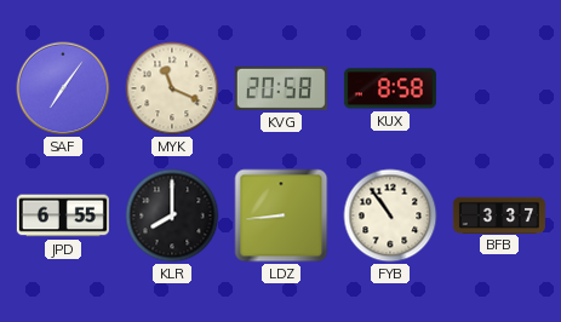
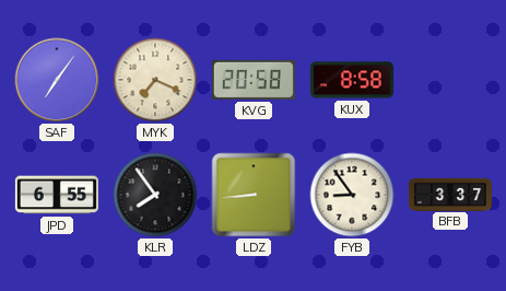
MYK: 11:19 -> 7:19
KLR: 8:00 -> 7:54
FYB: 10:54 -> 8:54
